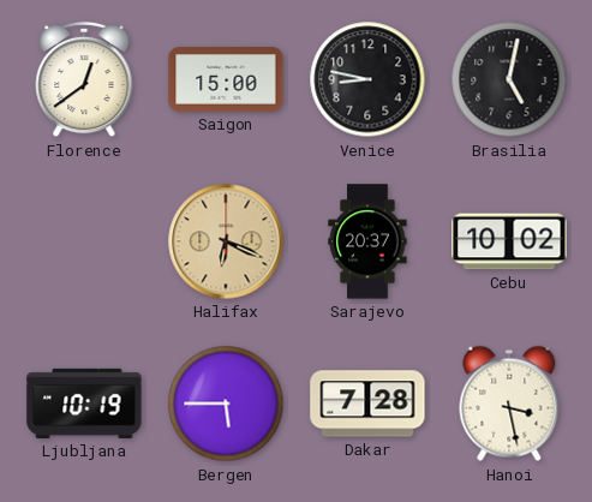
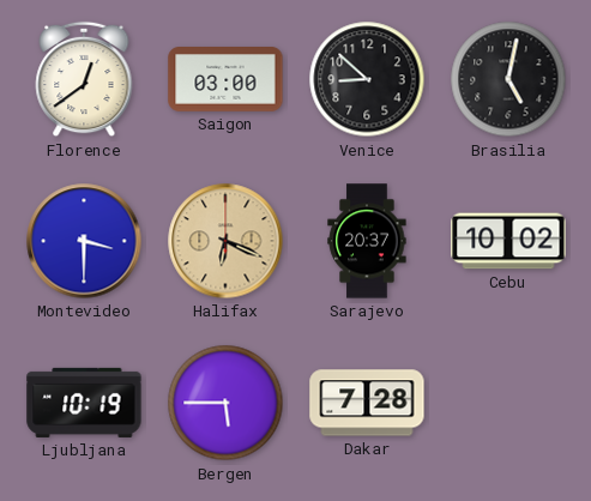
Saigon: 15:00 -> 03:00
Venice: 8:47 -> 8:52
Montevideo: none -> 3:30
Hanoi: 3:28 -> none
